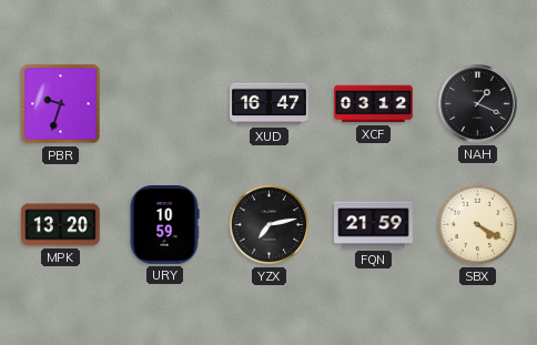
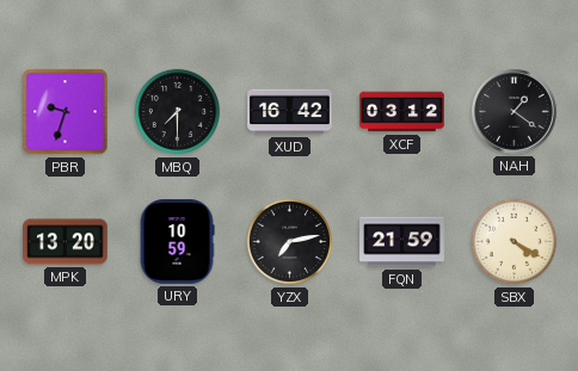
MBQ: none -> 7:30
XUD: 16:47 -> 16:42
NAH: 1:19 -> 1:21
